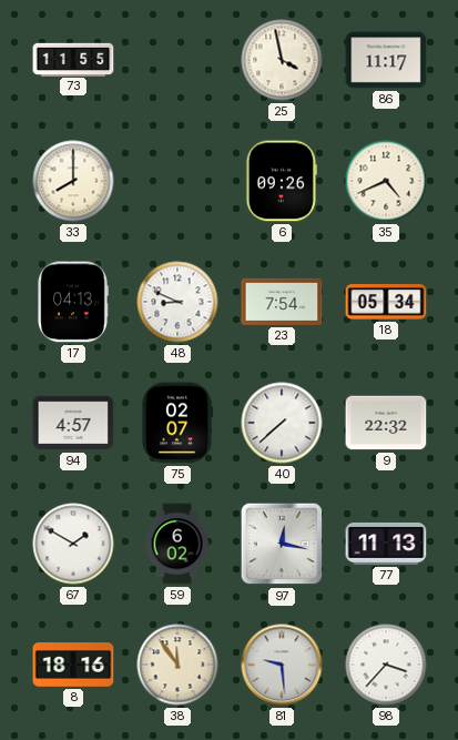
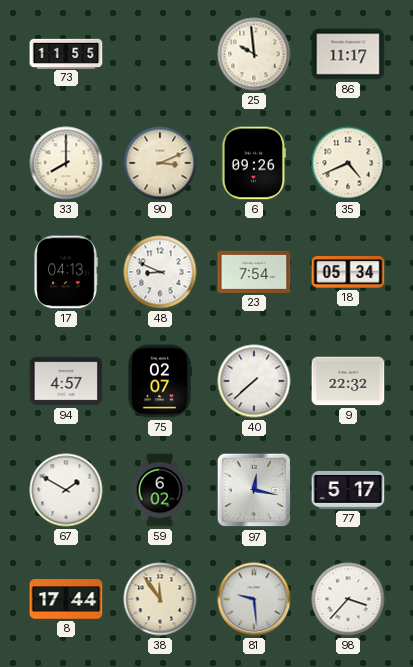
25: 3:58 -> 9:59
90: none -> 3:11
77: 11:13 -> 5:17
8: 18:16 -> 17:44
